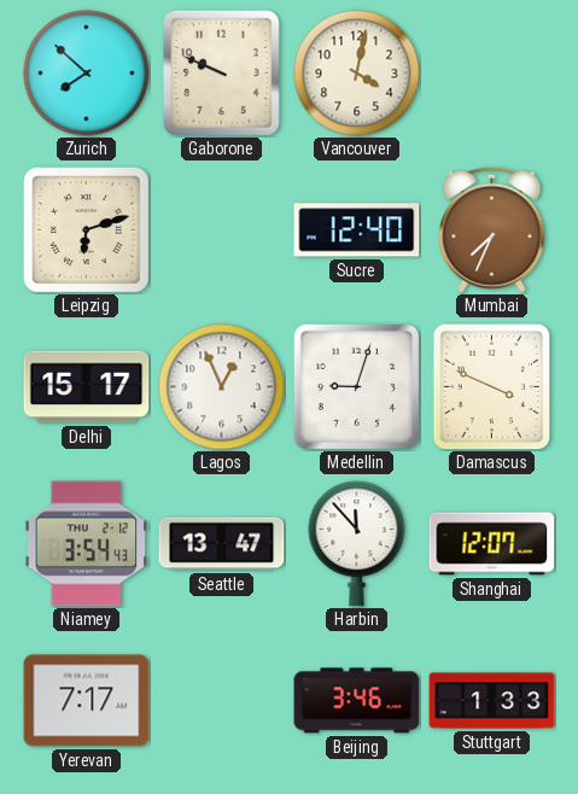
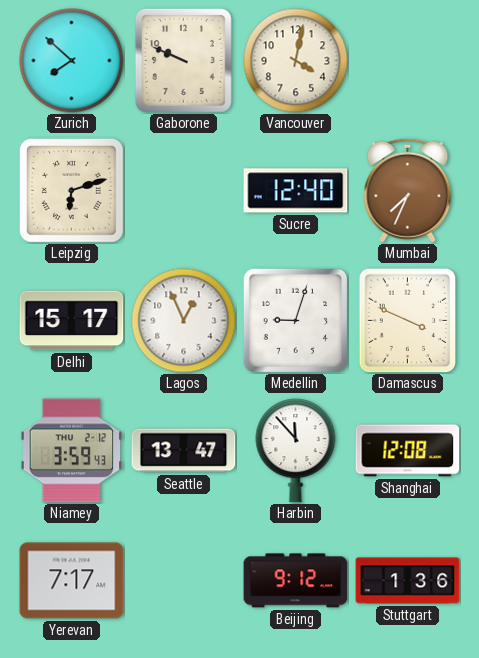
Niamey: 3:54 -> 3:59
Shanghai: 12:07 -> 12:08
Beijing: 3:46 -> 9:12
Stuttgart: 1:33 -> 1:36
